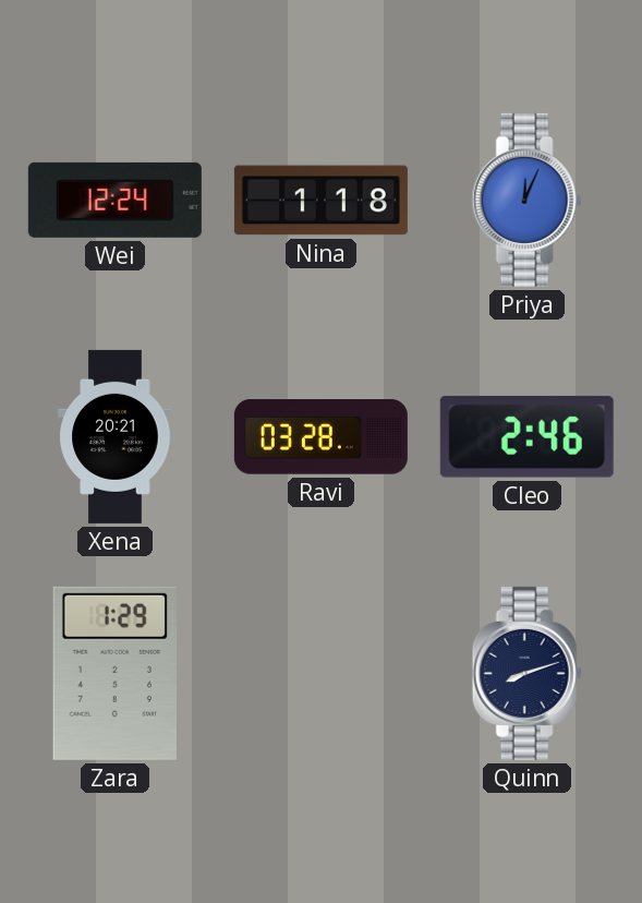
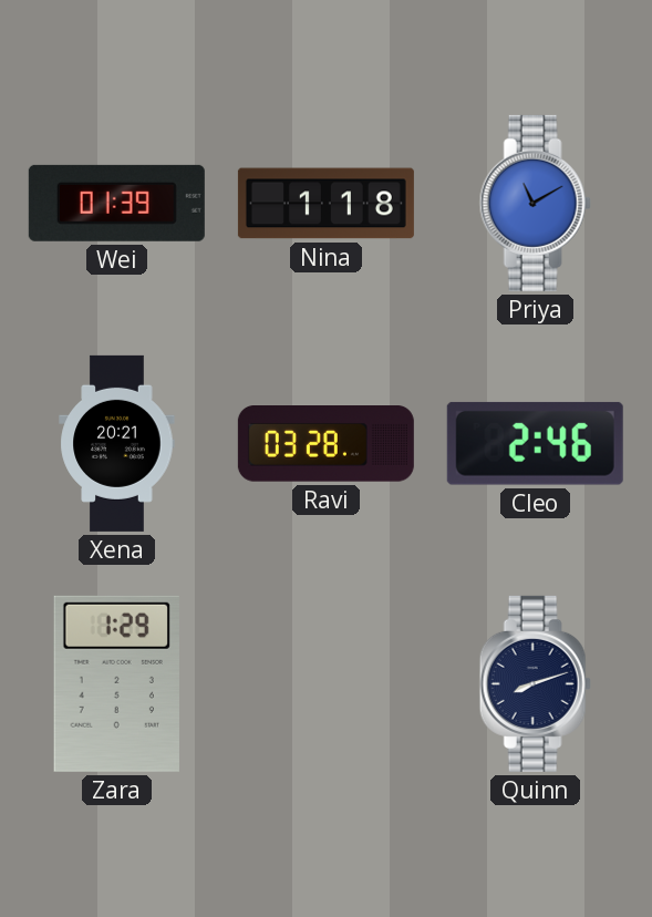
Wei: 12:24 -> 01:39
Priya: 12:04 -> 11:10
